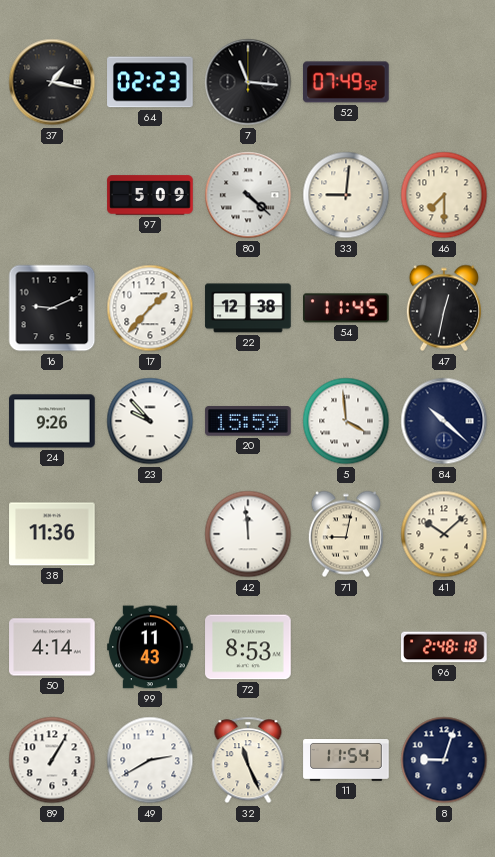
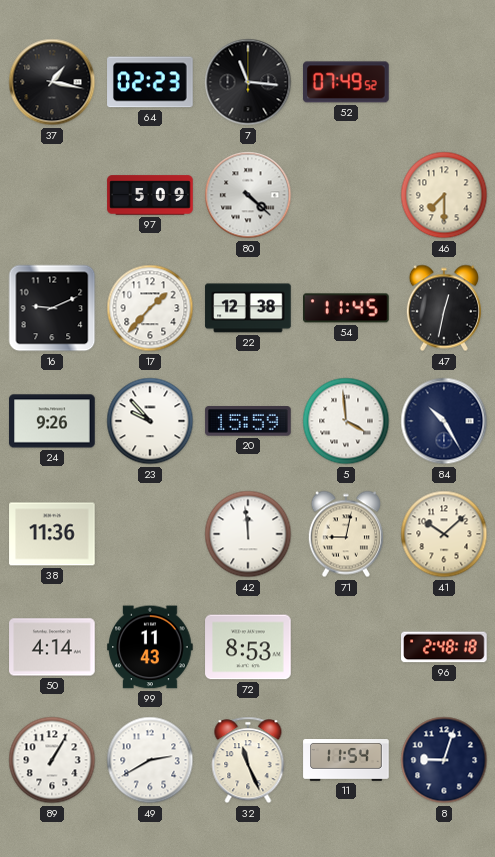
33: 9:01 -> none
84: 10:22 -> 10:25
